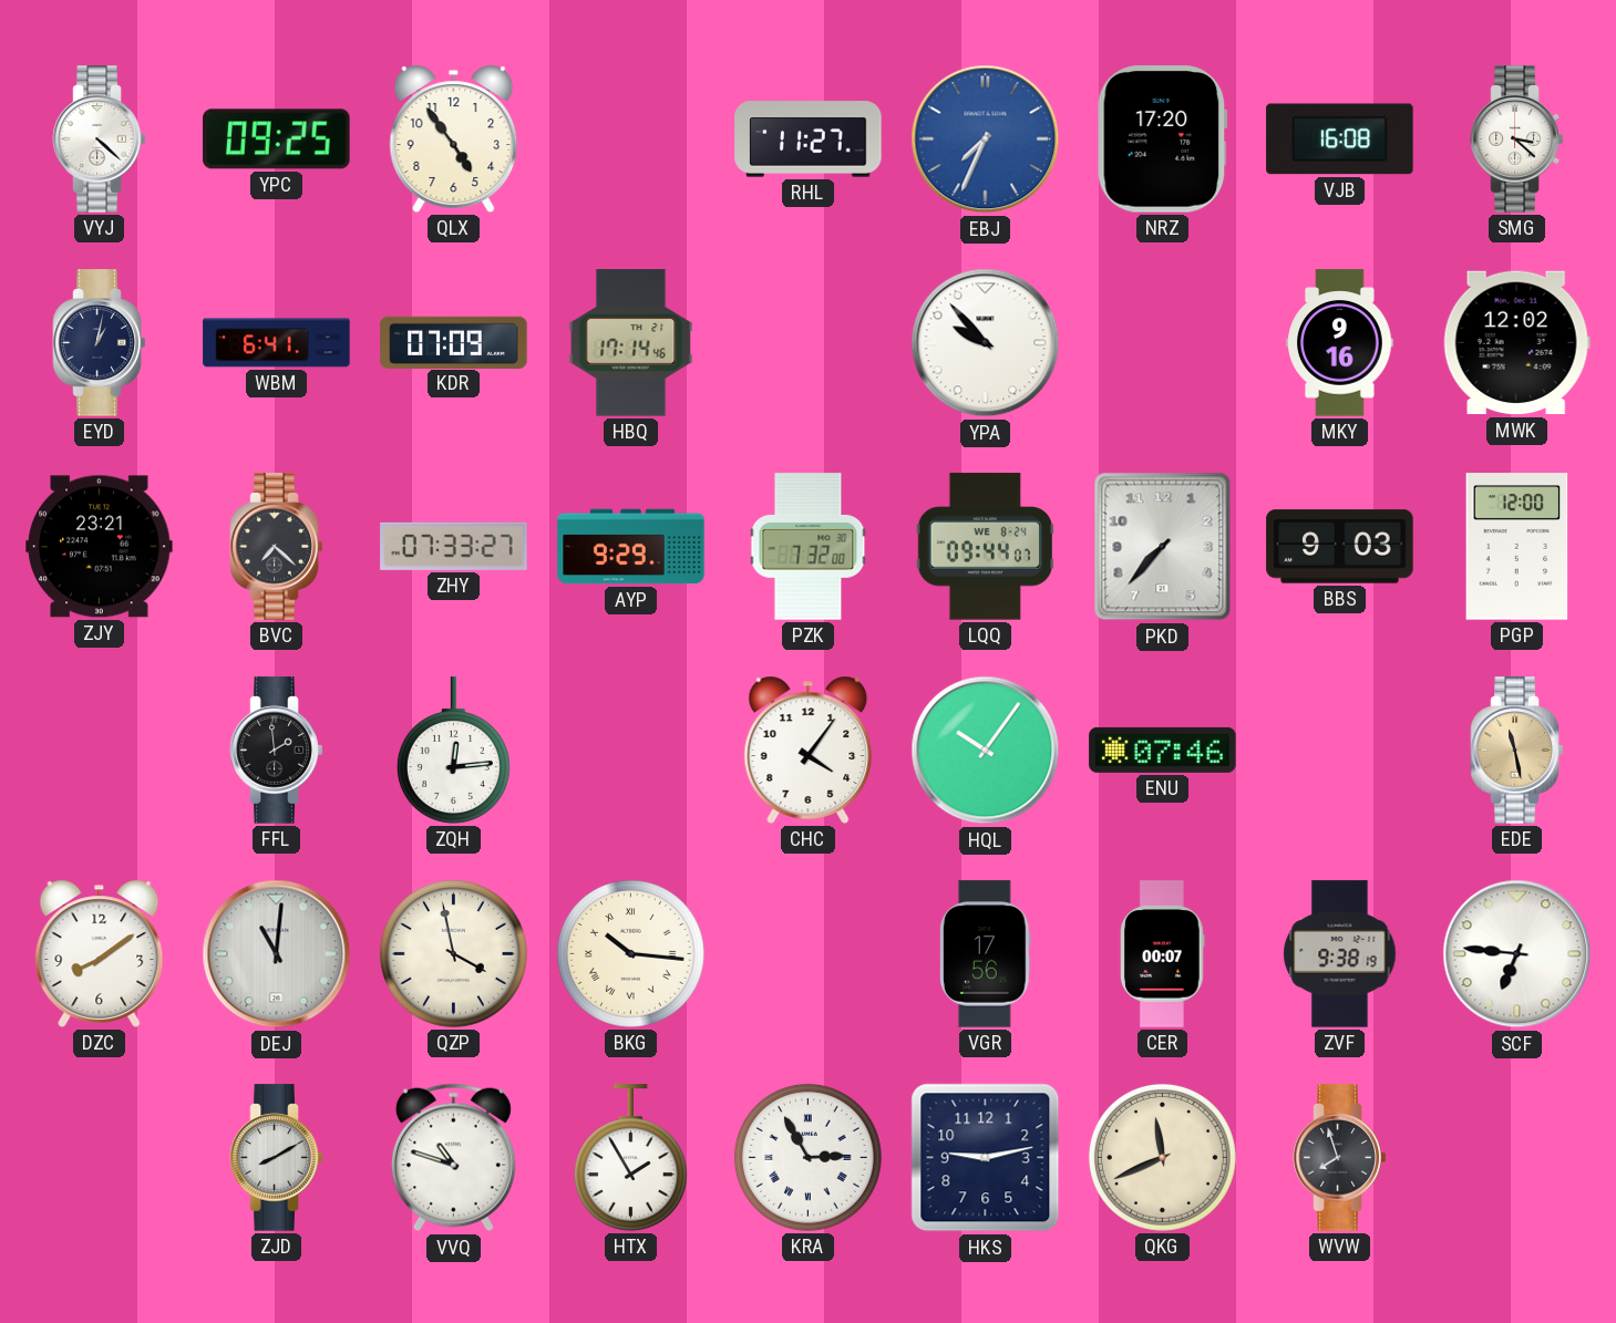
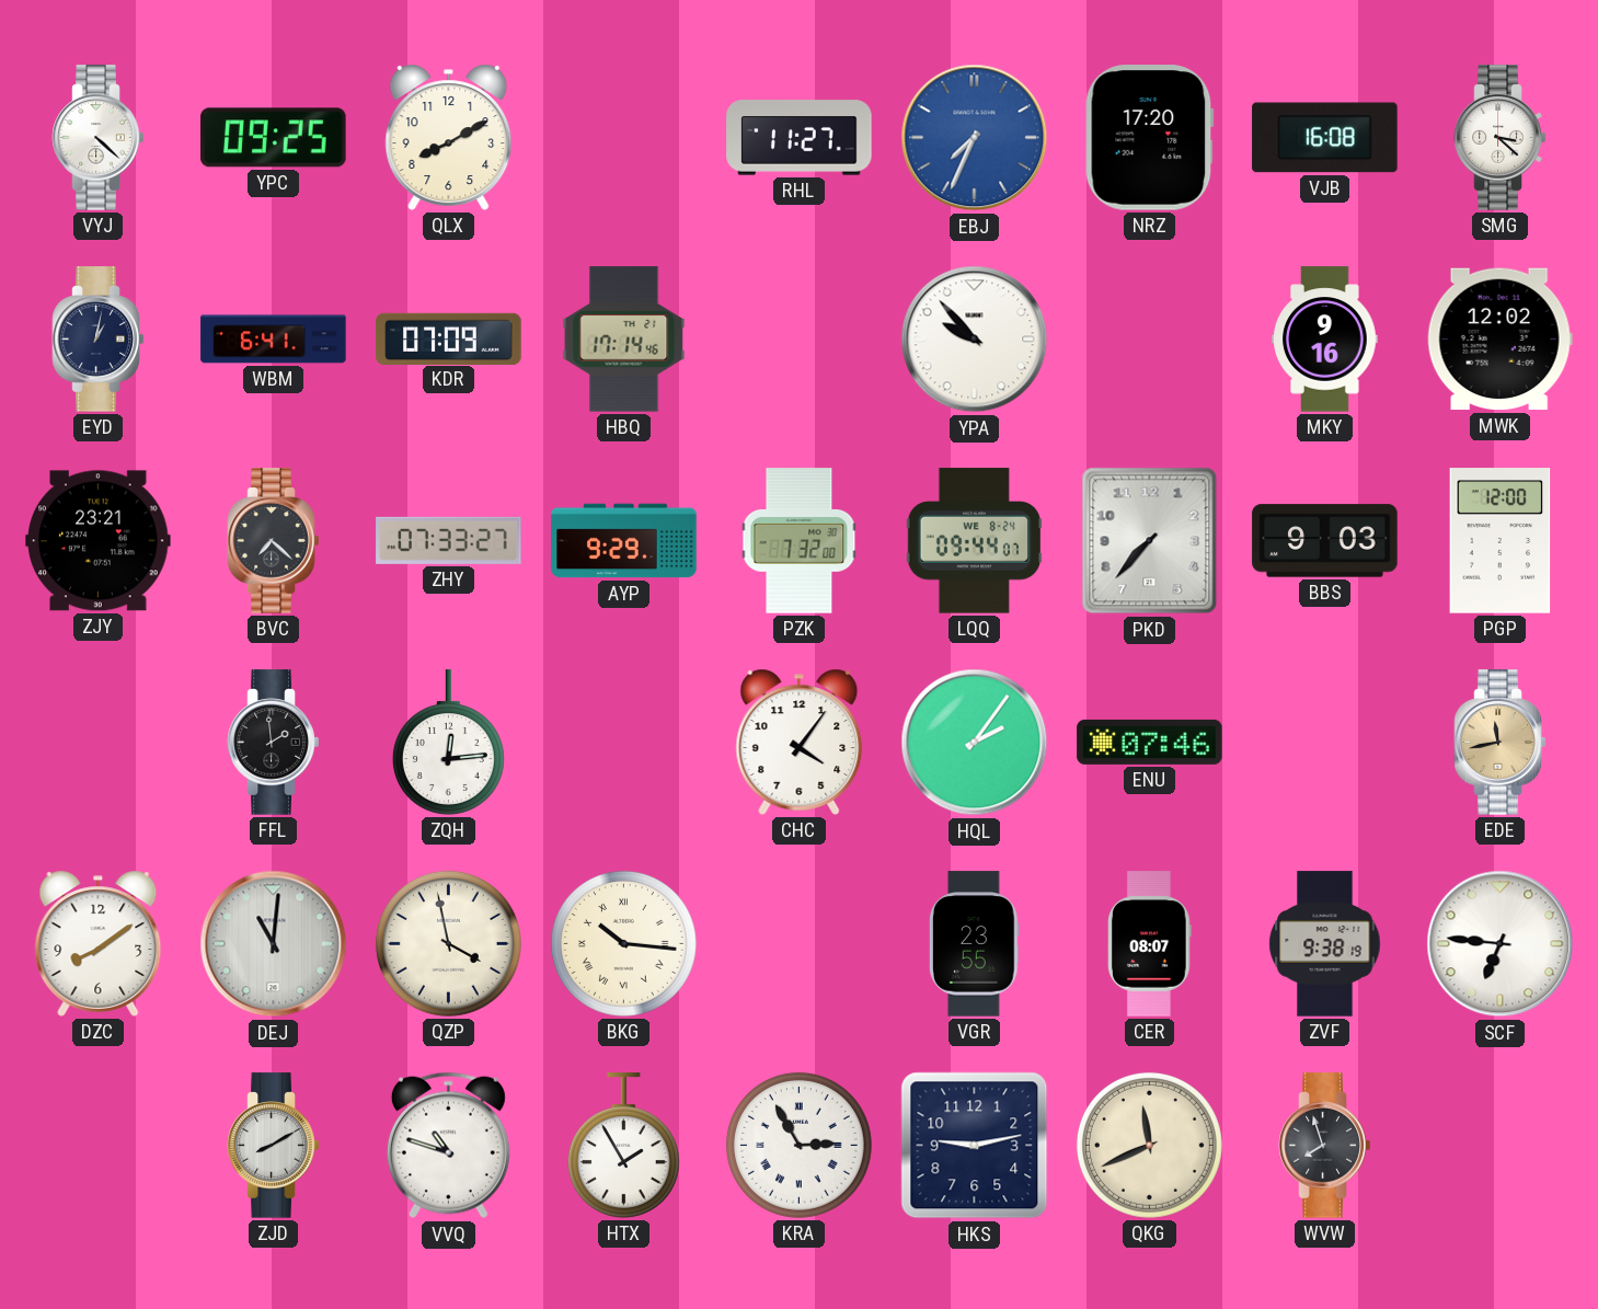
QLX: 4:54 -> 8:10
HQL: 10:06 -> 2:06
EDE: 11:28 -> 11:43
VGR: 17:56 -> 23:55
CER: 00:07 -> 08:07
